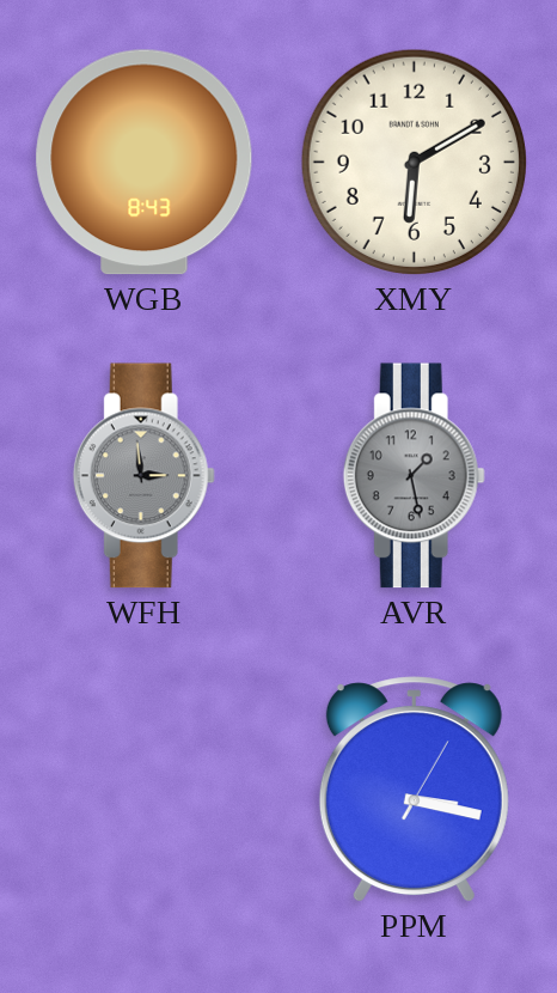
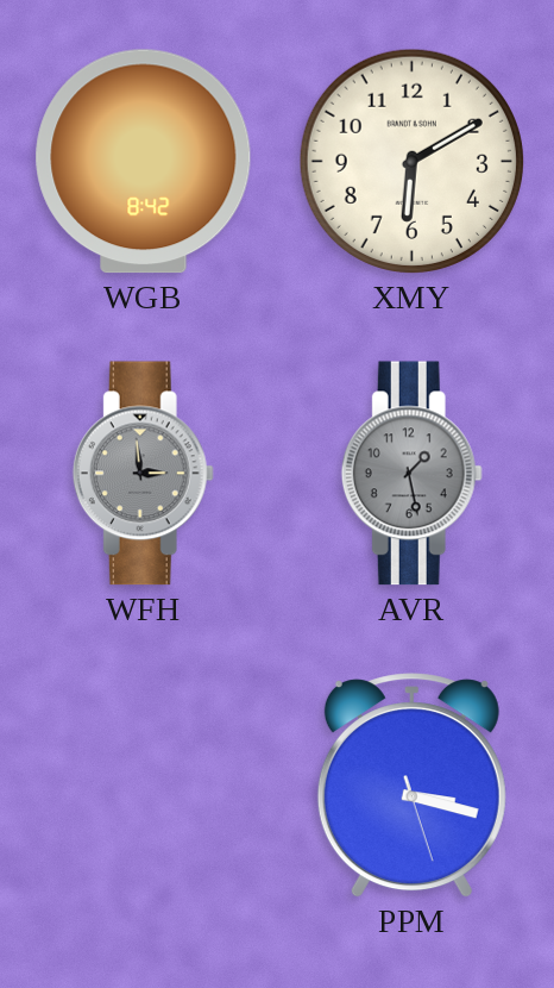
WGB: 8:43 -> 8:42
PPM: 3:17:05 -> 3:17:27
